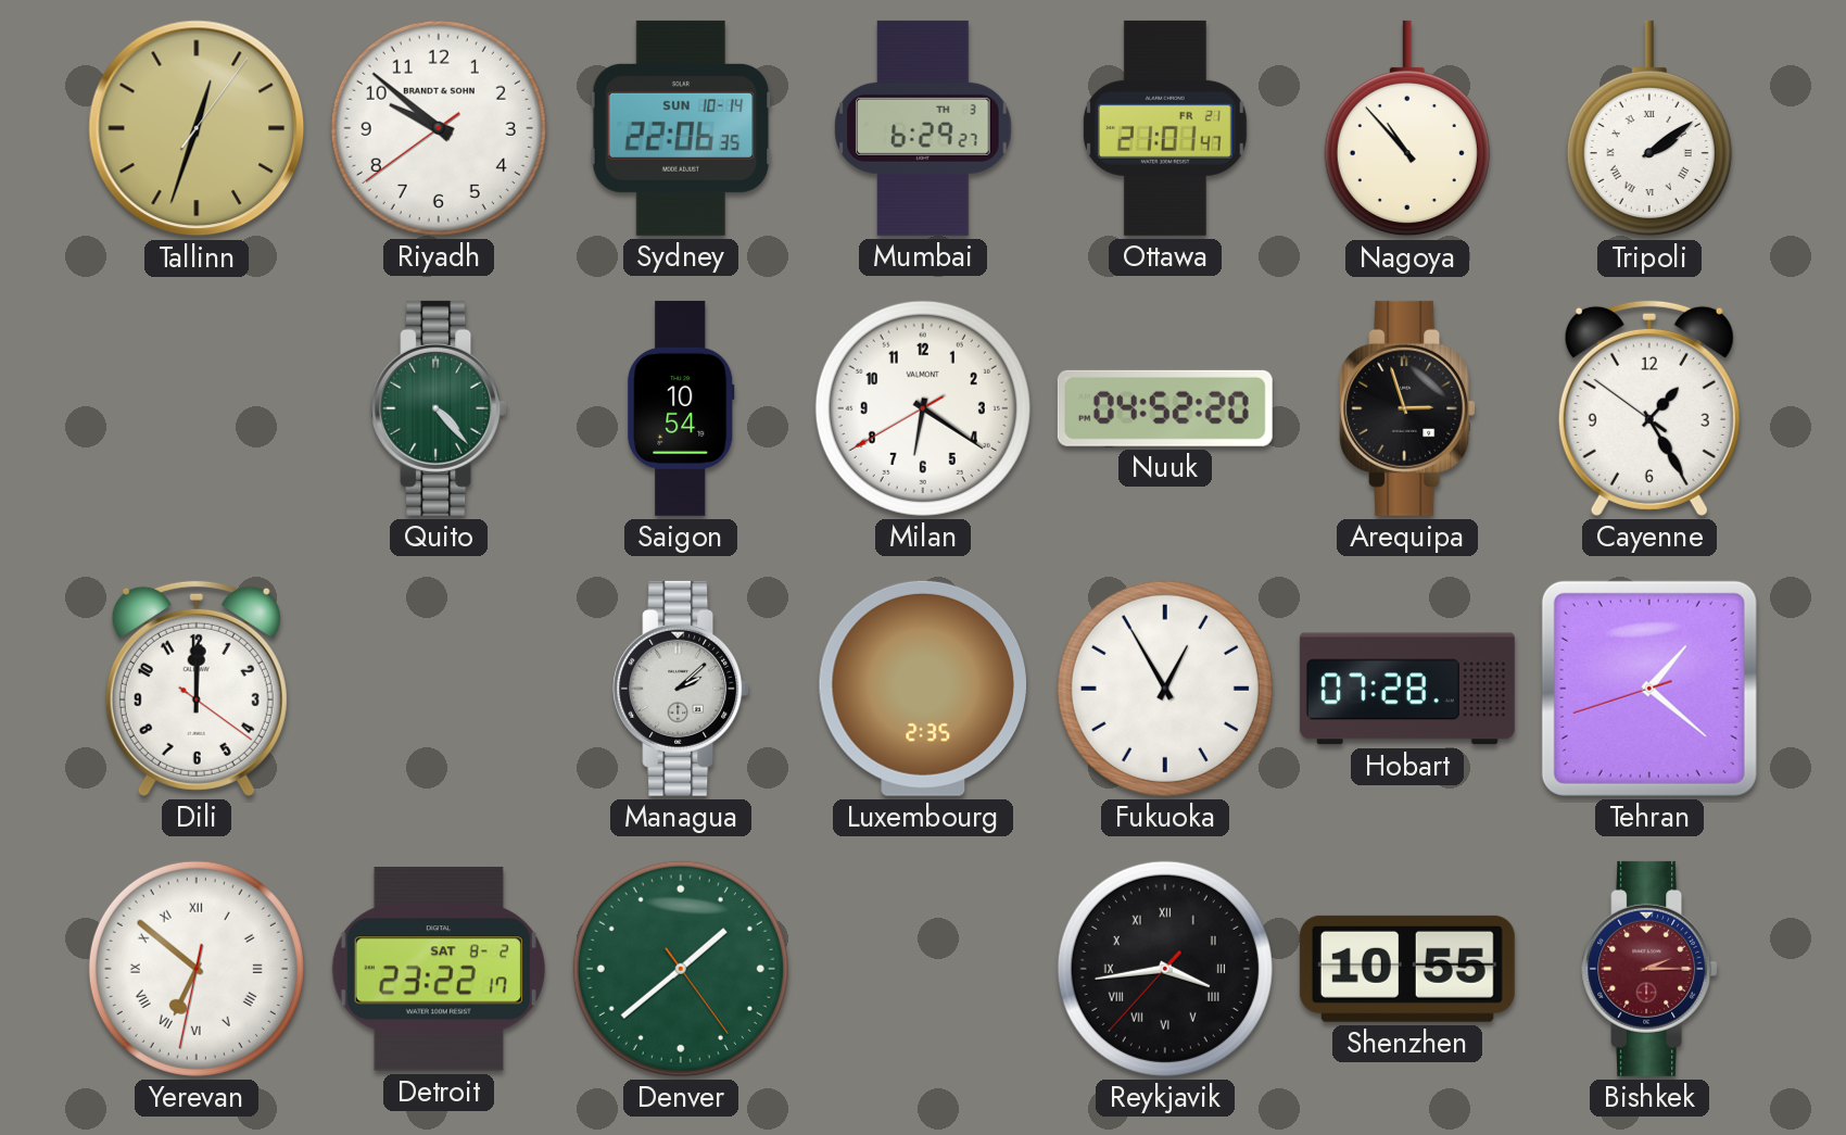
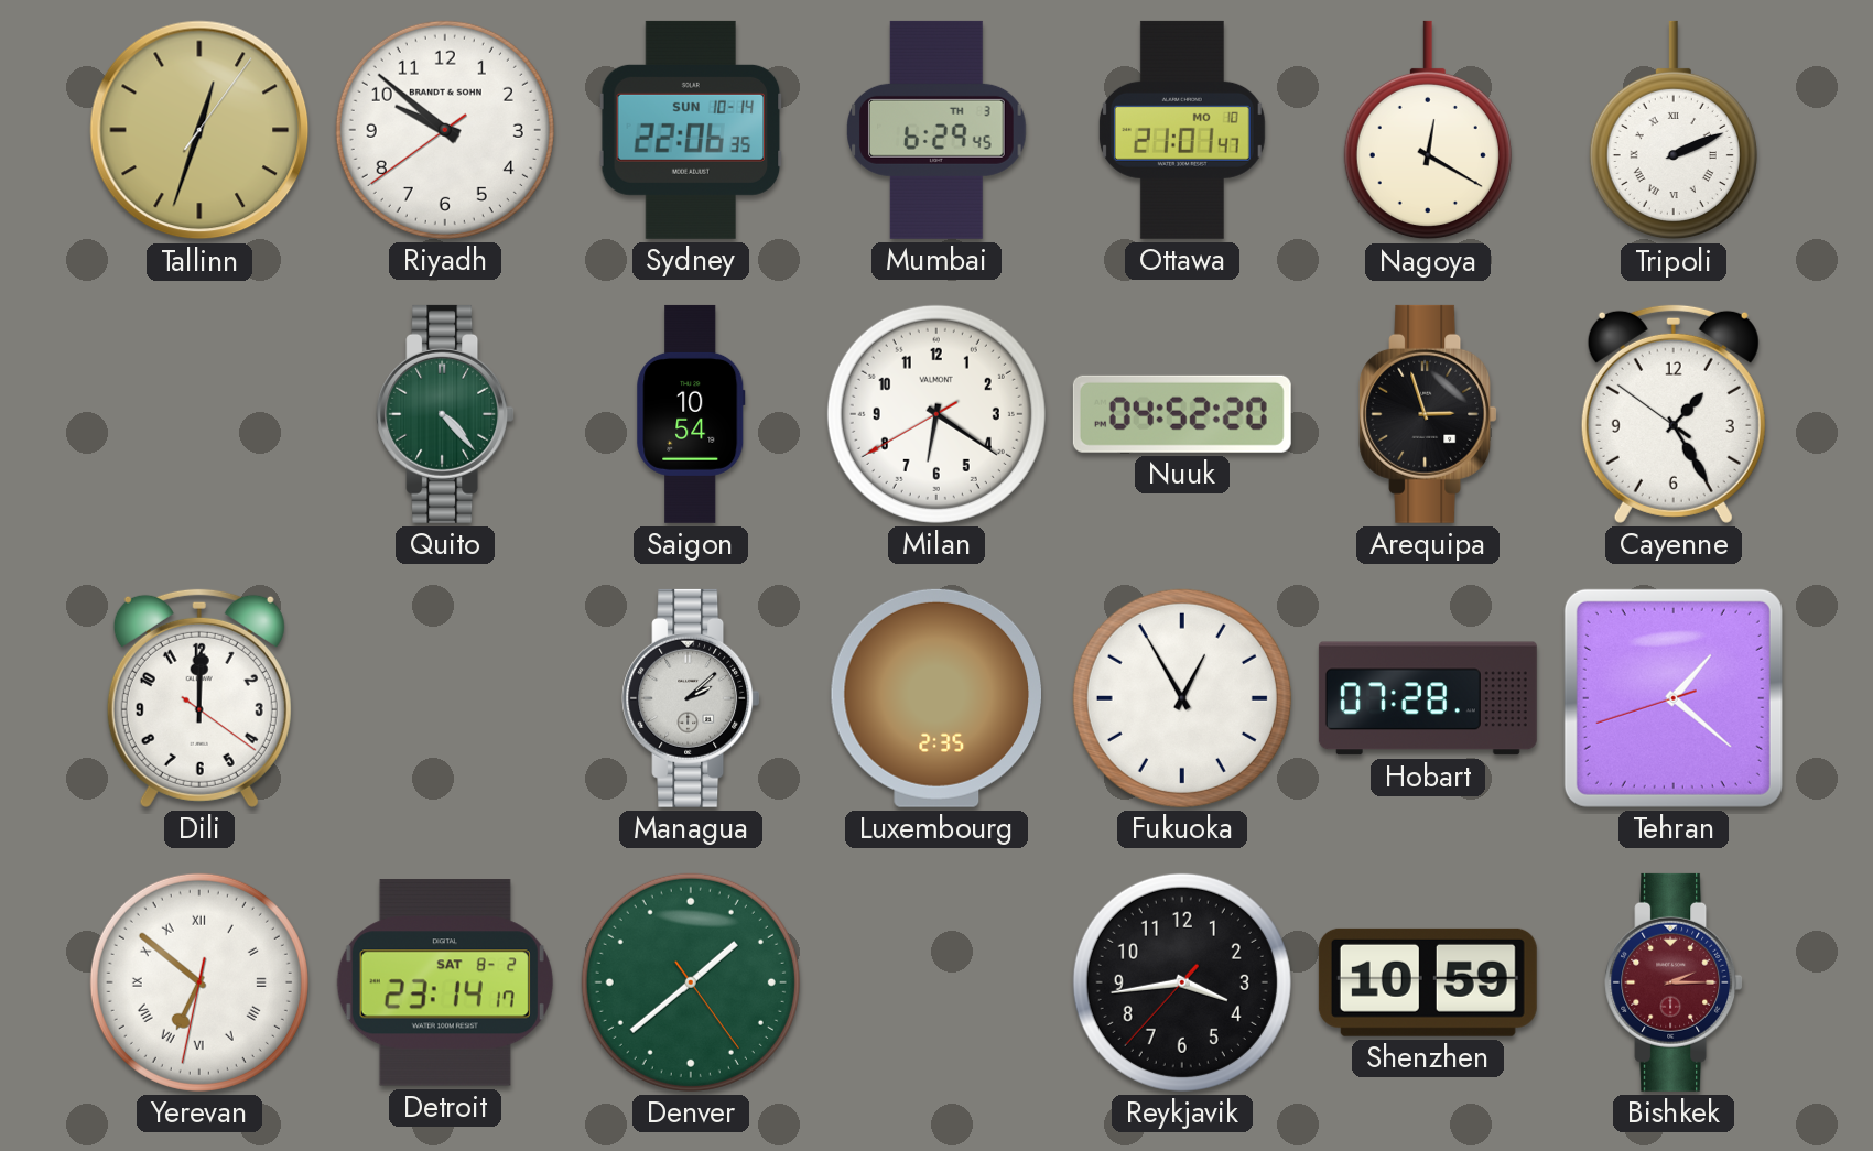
Mumbai: 6:29:27 -> 6:29:45
Ottawa date: FR 21 -> MO 10
Nagoya: 10:53 -> 12:20
Tripoli: 2:09 -> 2:11
Detroit: 23:22 -> 23:14
Reykjavik numerals: Roman -> Arabic
Shenzhen: 10:55 -> 10:59
